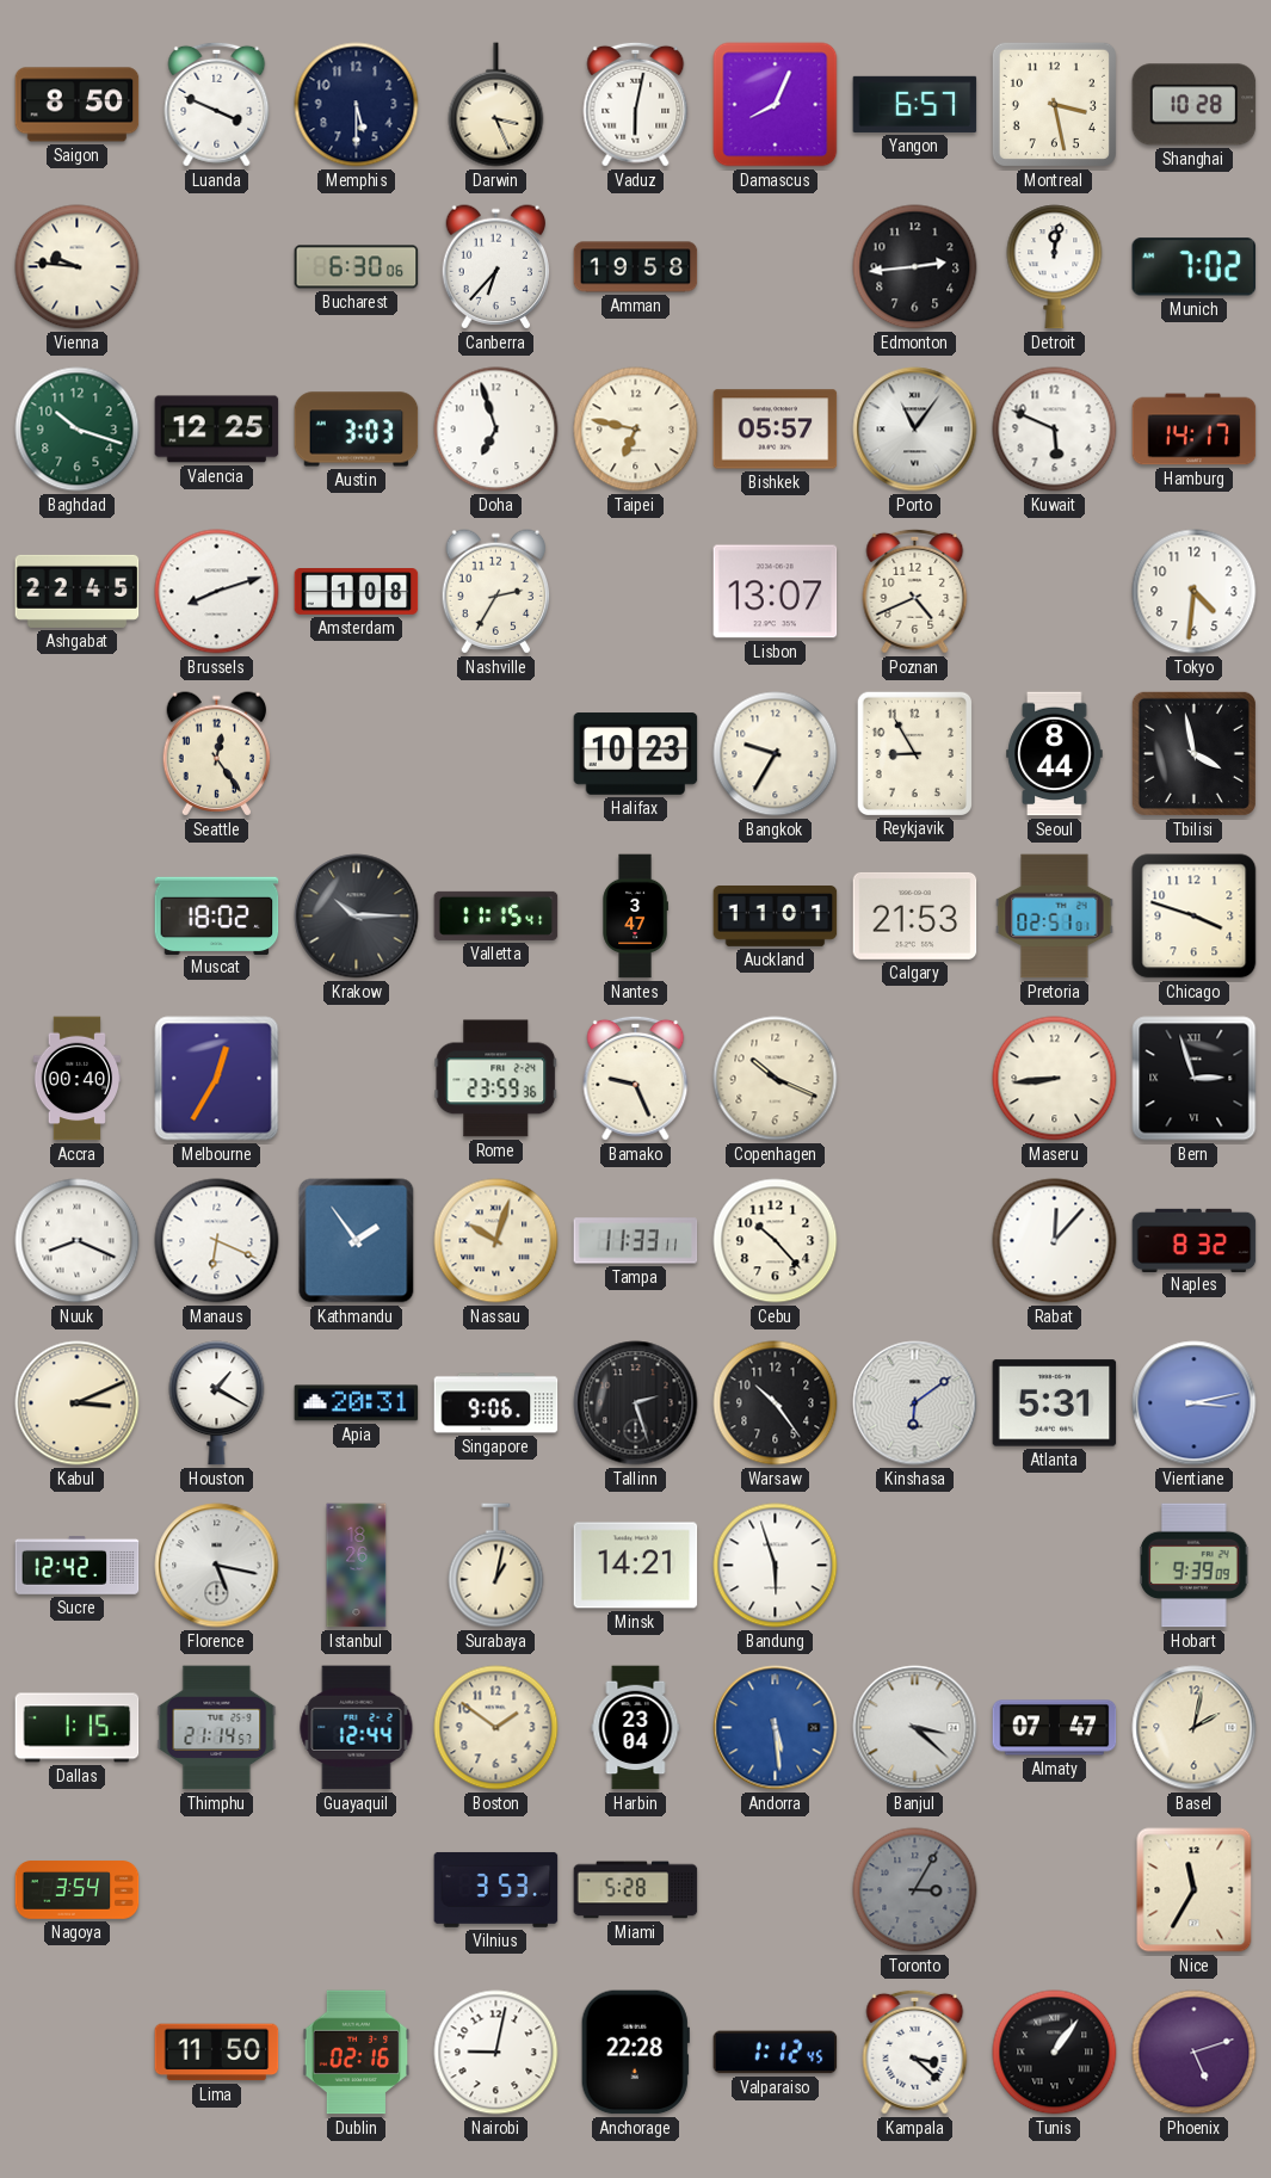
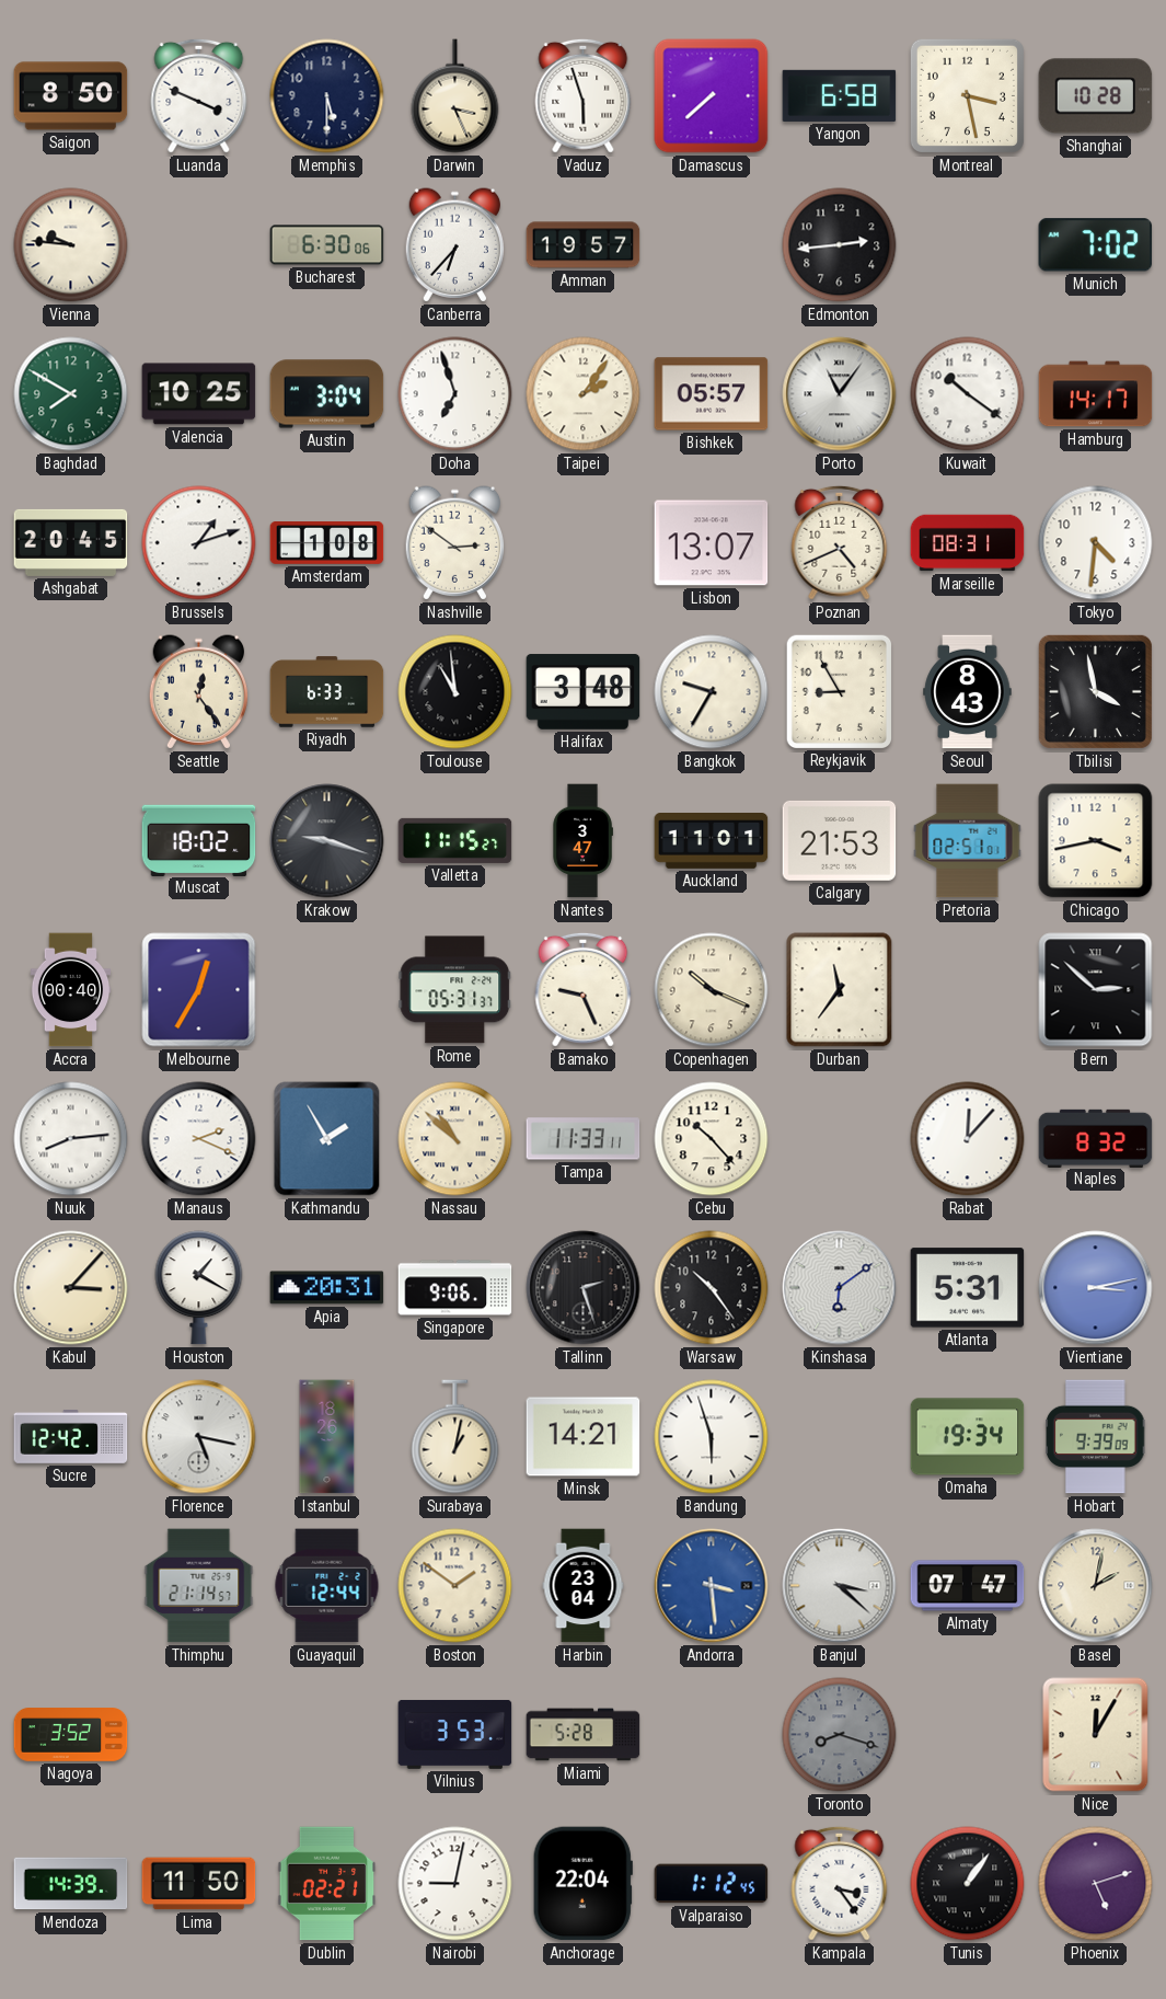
Vaduz: 6:02 -> 5:57
Damascus: 8:04 -> 7:38
Yangon: 6:57 -> 6:58
Amman: 19:58 -> 19:57
Detroit: 12:02 -> none
Baghdad: 10:18 -> 7:50
Valencia: 12:25 -> 10:25
Austin: 3:03 -> 3:04
Taipei: 6:47 -> 2:06
Kuwait: 5:49 -> 10:21
Ashgabat: 22:45 -> 20:45
Brussels: 8:12 -> 1:12
Nashville: 2:35 -> 2:51
Marseille: none -> 08:31
Riyadh: none -> 6:33
Toulouse: none -> 10:59
Halifax: 10:23 -> 3:48
Seoul: 8:44 -> 8:43
Krakow: 10:15 -> 9:18
Valletta: 11:15:41 -> 11:15:27
Chicago: 3:48 -> 3:43
Rome: 23:59 -> 05:31
Durban: none -> 11:36
Maseru: 8:44 -> none
Bern: 2:57 -> 2:52
Nuuk: 8:19 -> 8:14
Manaus: 6:19 -> 2:19
Kathmandu: 1:54 -> 1:55
Nassau: 10:03 -> 10:52
Kabul: 3:11 -> 3:07
Omaha: none -> 19:34
Dallas: 1:15 -> none
Andorra: 5:29 -> 3:29
Nagoya: 3:54 -> 3:52
Toronto: 3:05 -> 8:18
Nice: 11:35 -> 12:05
Mendoza: none -> 14:39
Dublin: 02:16 -> 02:21
Anchorage: 22:28 -> 22:04
Kampala: 3:22 -> 3:24
